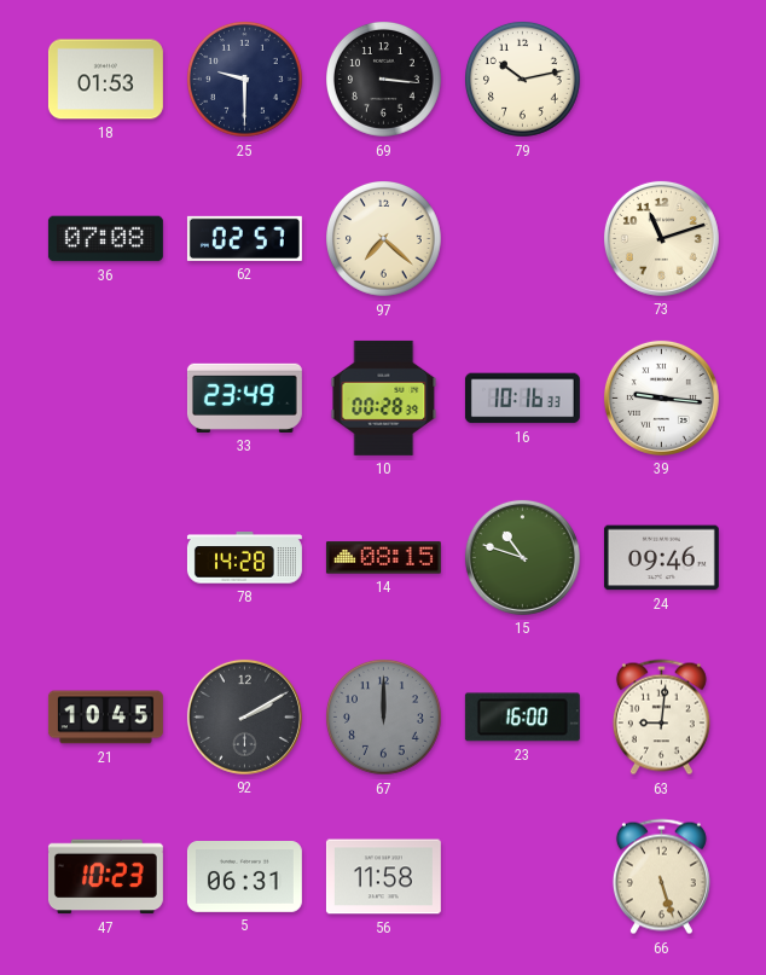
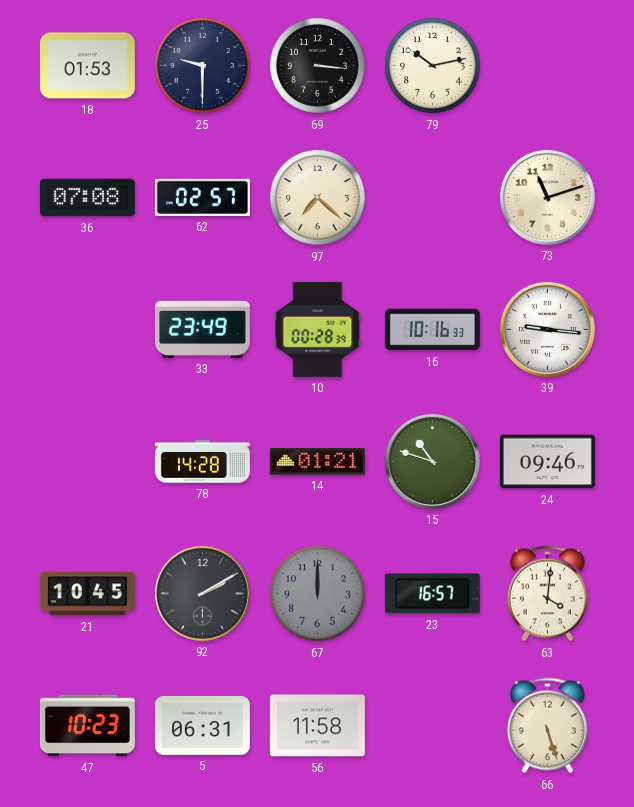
14: 08:15 -> 01:21
23: 16:00 -> 16:57
63: 9:01 -> 4:01
